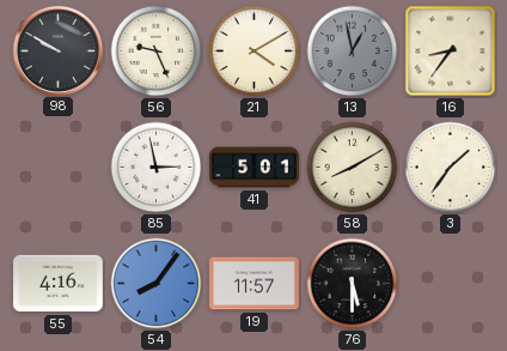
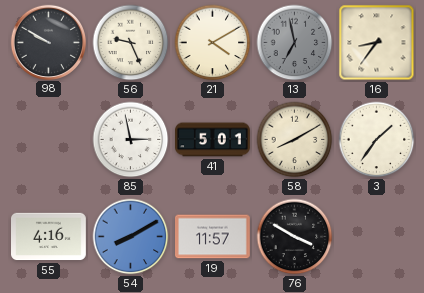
13: 12:58 -> 6:58
54: 8:06 -> 8:10
76: 5:30 -> 3:50
